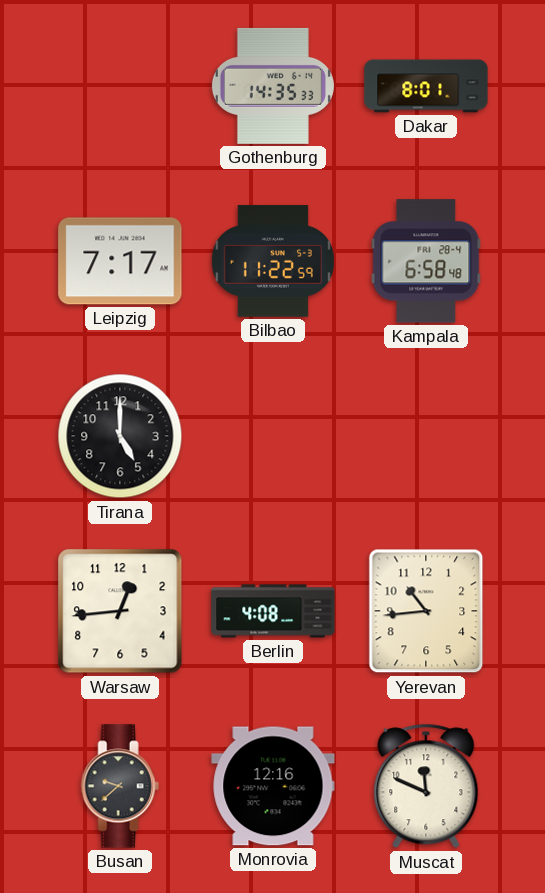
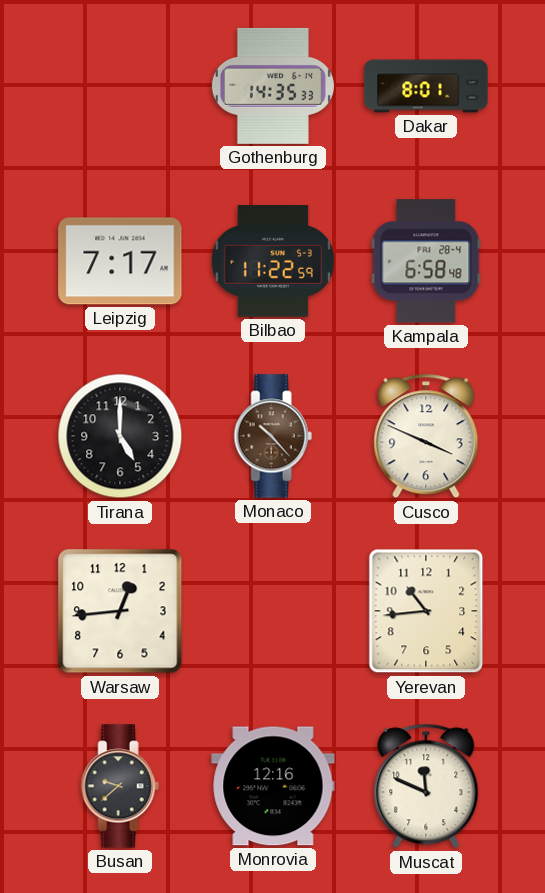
Monaco: none -> 10:23
Cusco: none -> 3:49
Berlin: 4:08 -> none
